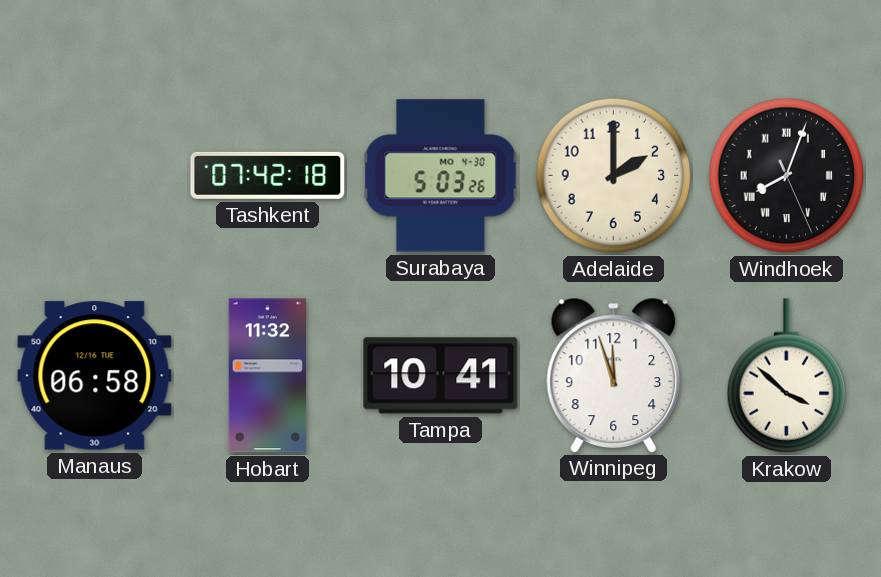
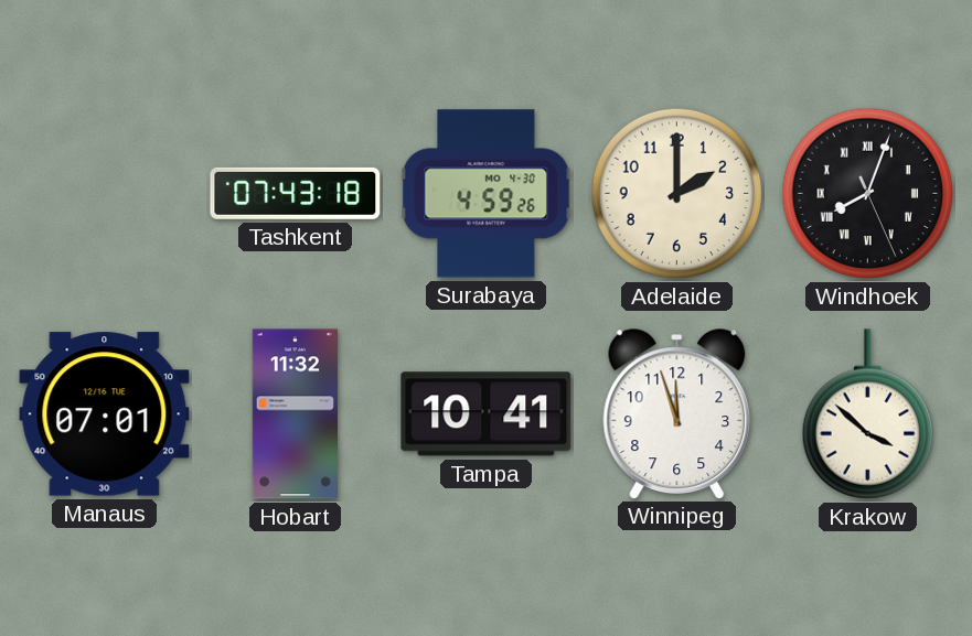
Tashkent: 07:42 -> 07:43
Surabaya: 5:03 -> 4:59
Manaus: 06:58 -> 07:01
